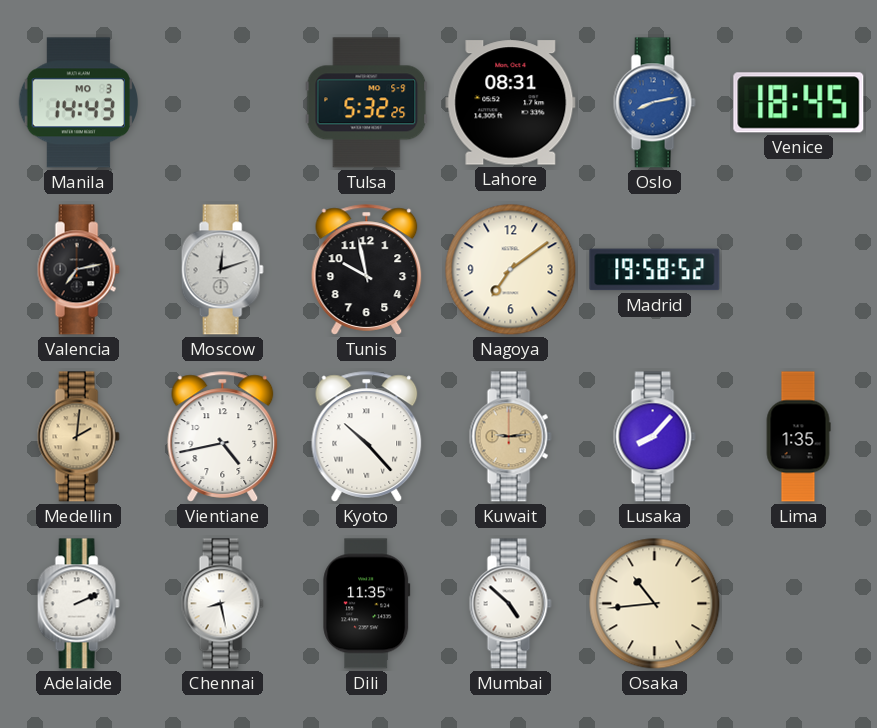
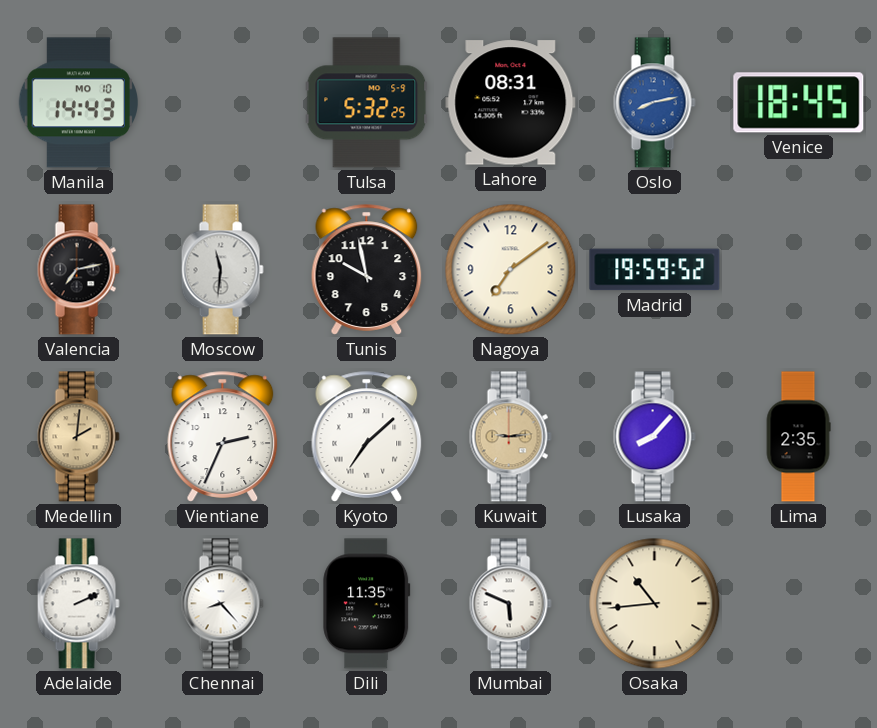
Manila date: MO 3 -> MO 10
Moscow: 12:12 -> 11:31
Madrid: 19:58 -> 19:59
Vientiane: 4:43 -> 2:34
Kyoto: 10:23 -> 7:08
Lima: 1:35 -> 2:35
Chennai: 8:28 -> 8:23
Mumbai: 4:52 -> 5:49
